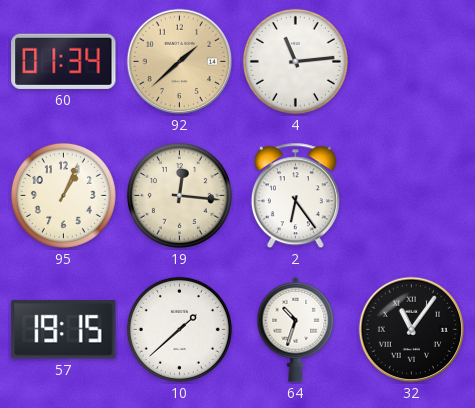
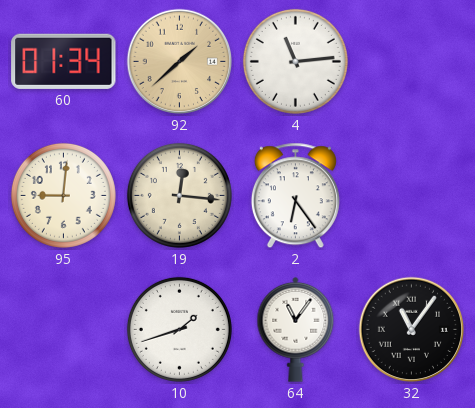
95: 1:04 -> 9:01
57: 19:15 -> none
10: 1:38 -> 1:42
64: 10:33 -> 11:06
